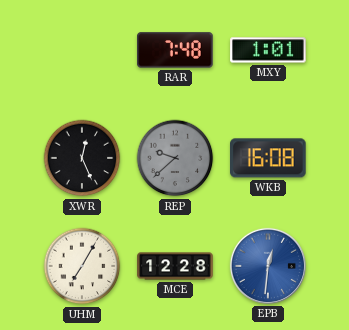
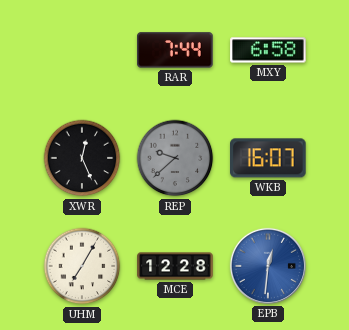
RAR: 7:48 -> 7:44
MXY: 1:01 -> 6:58
WKB: 16:08 -> 16:07
